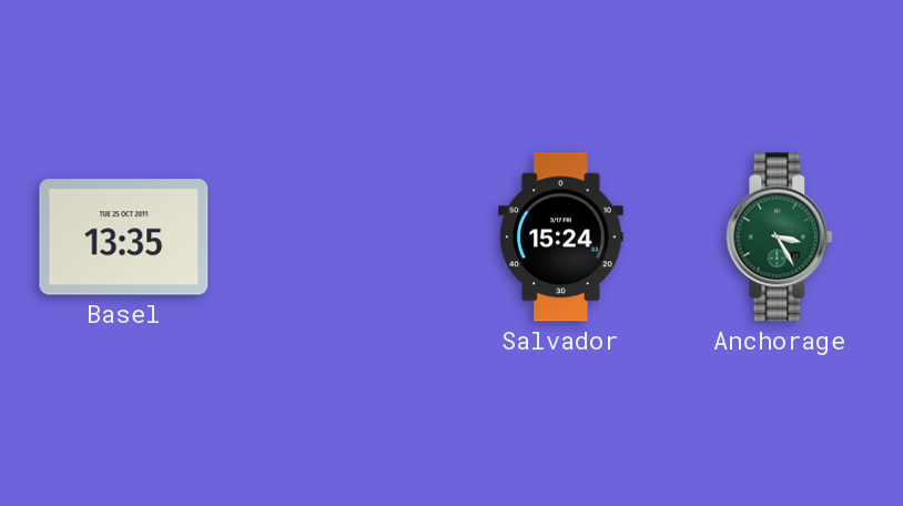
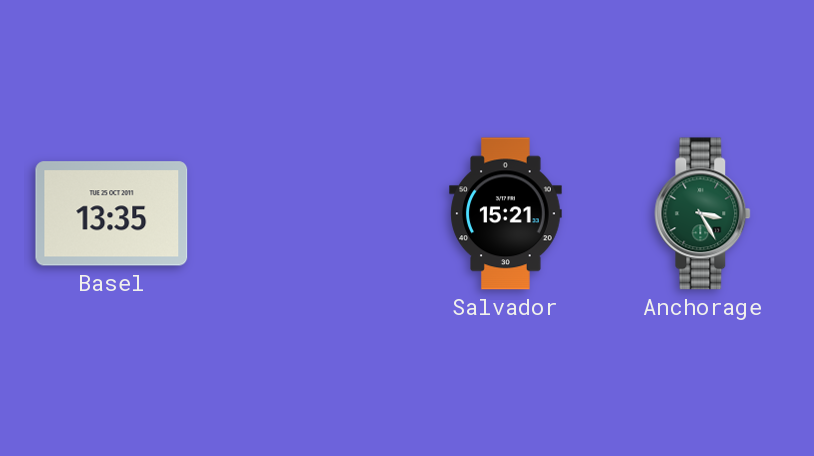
Salvador: 15:24 -> 15:21
